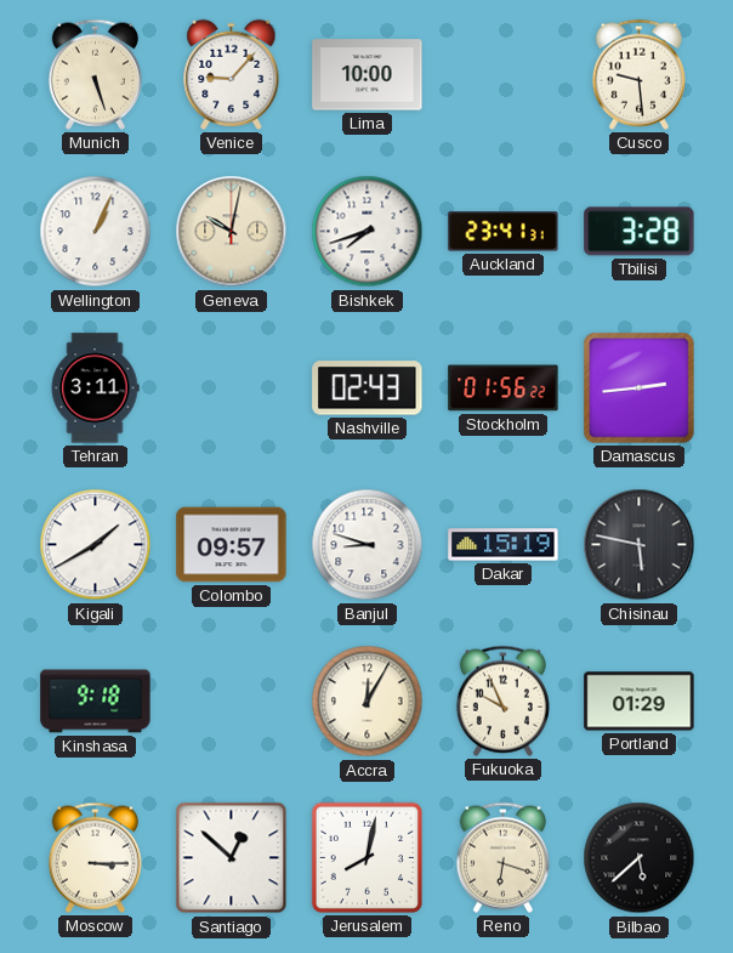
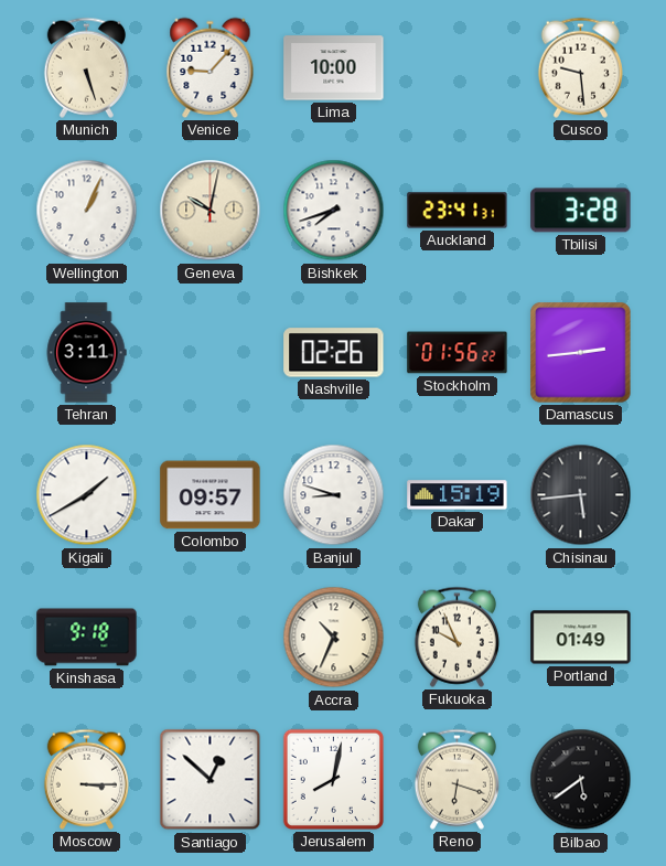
Nashville: 02:43 -> 02:26
Chisinau: 5:47 -> 5:44
Accra: 12:05 -> 10:34
Portland: 01:29 -> 01:49
Bilbao: 5:38 -> 5:39
